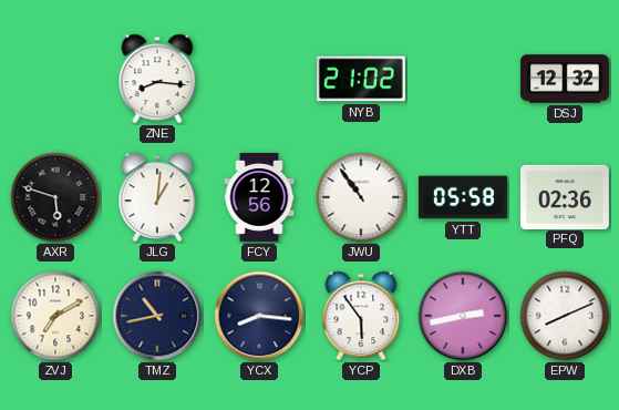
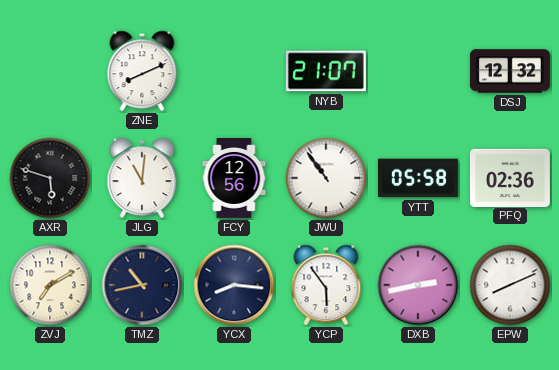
ZNE: 8:16 -> 8:11
NYB: 21:02 -> 21:07
JLG: 1:01 -> 11:01
